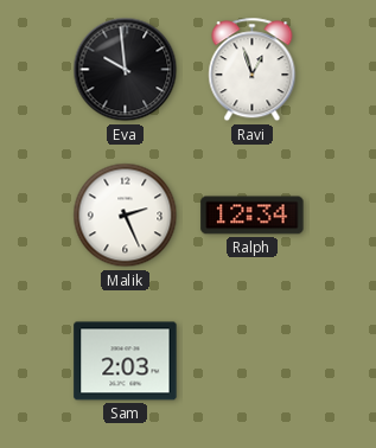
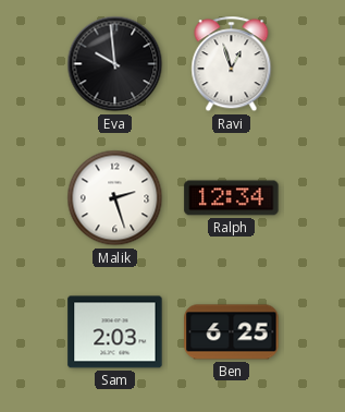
Malik: 2:26 -> 2:27
Ben: none -> 6:25
